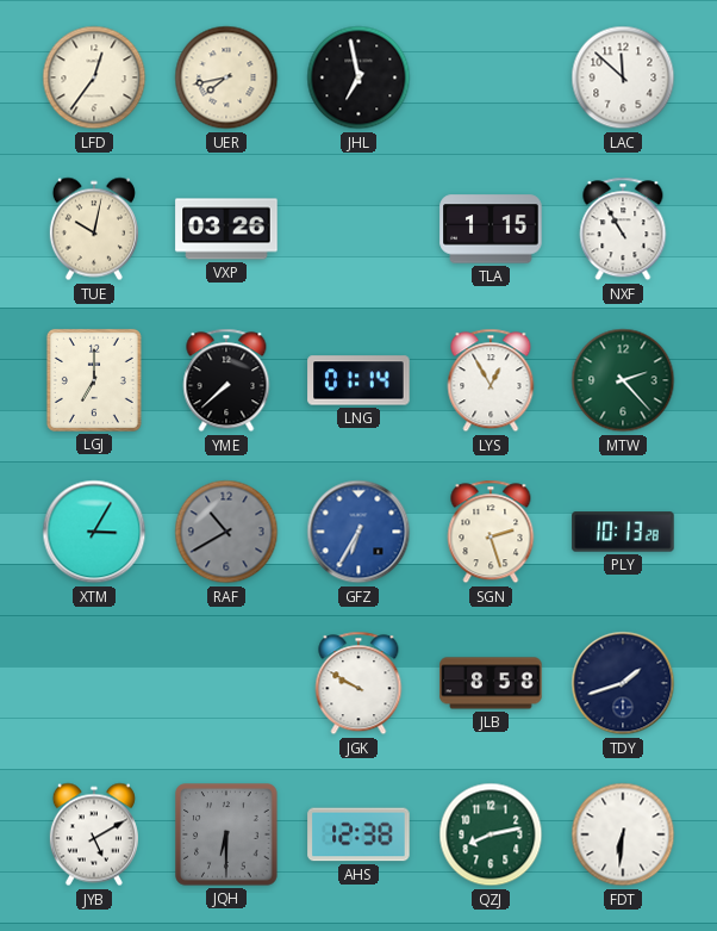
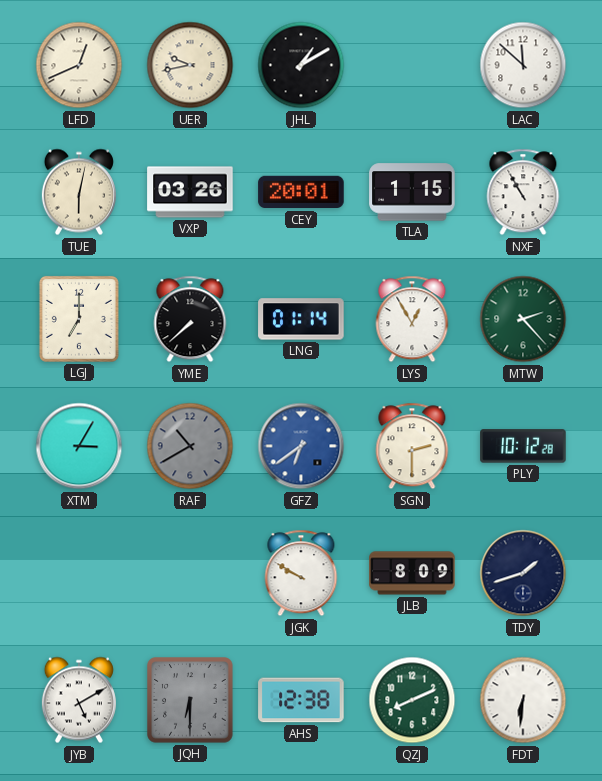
LFD: 12:36 -> 12:41
UER: 7:43 -> 9:43
JHL: 6:58 -> 1:10
TUE: 10:02 -> 6:02
CEY: none -> 20:01
GFZ: 6:35 -> 6:39
SGN: 2:27 -> 2:30
PLY: 10:13 -> 10:12
JLB: 8:58 -> 8:09
QZJ: 8:13 -> 8:11
